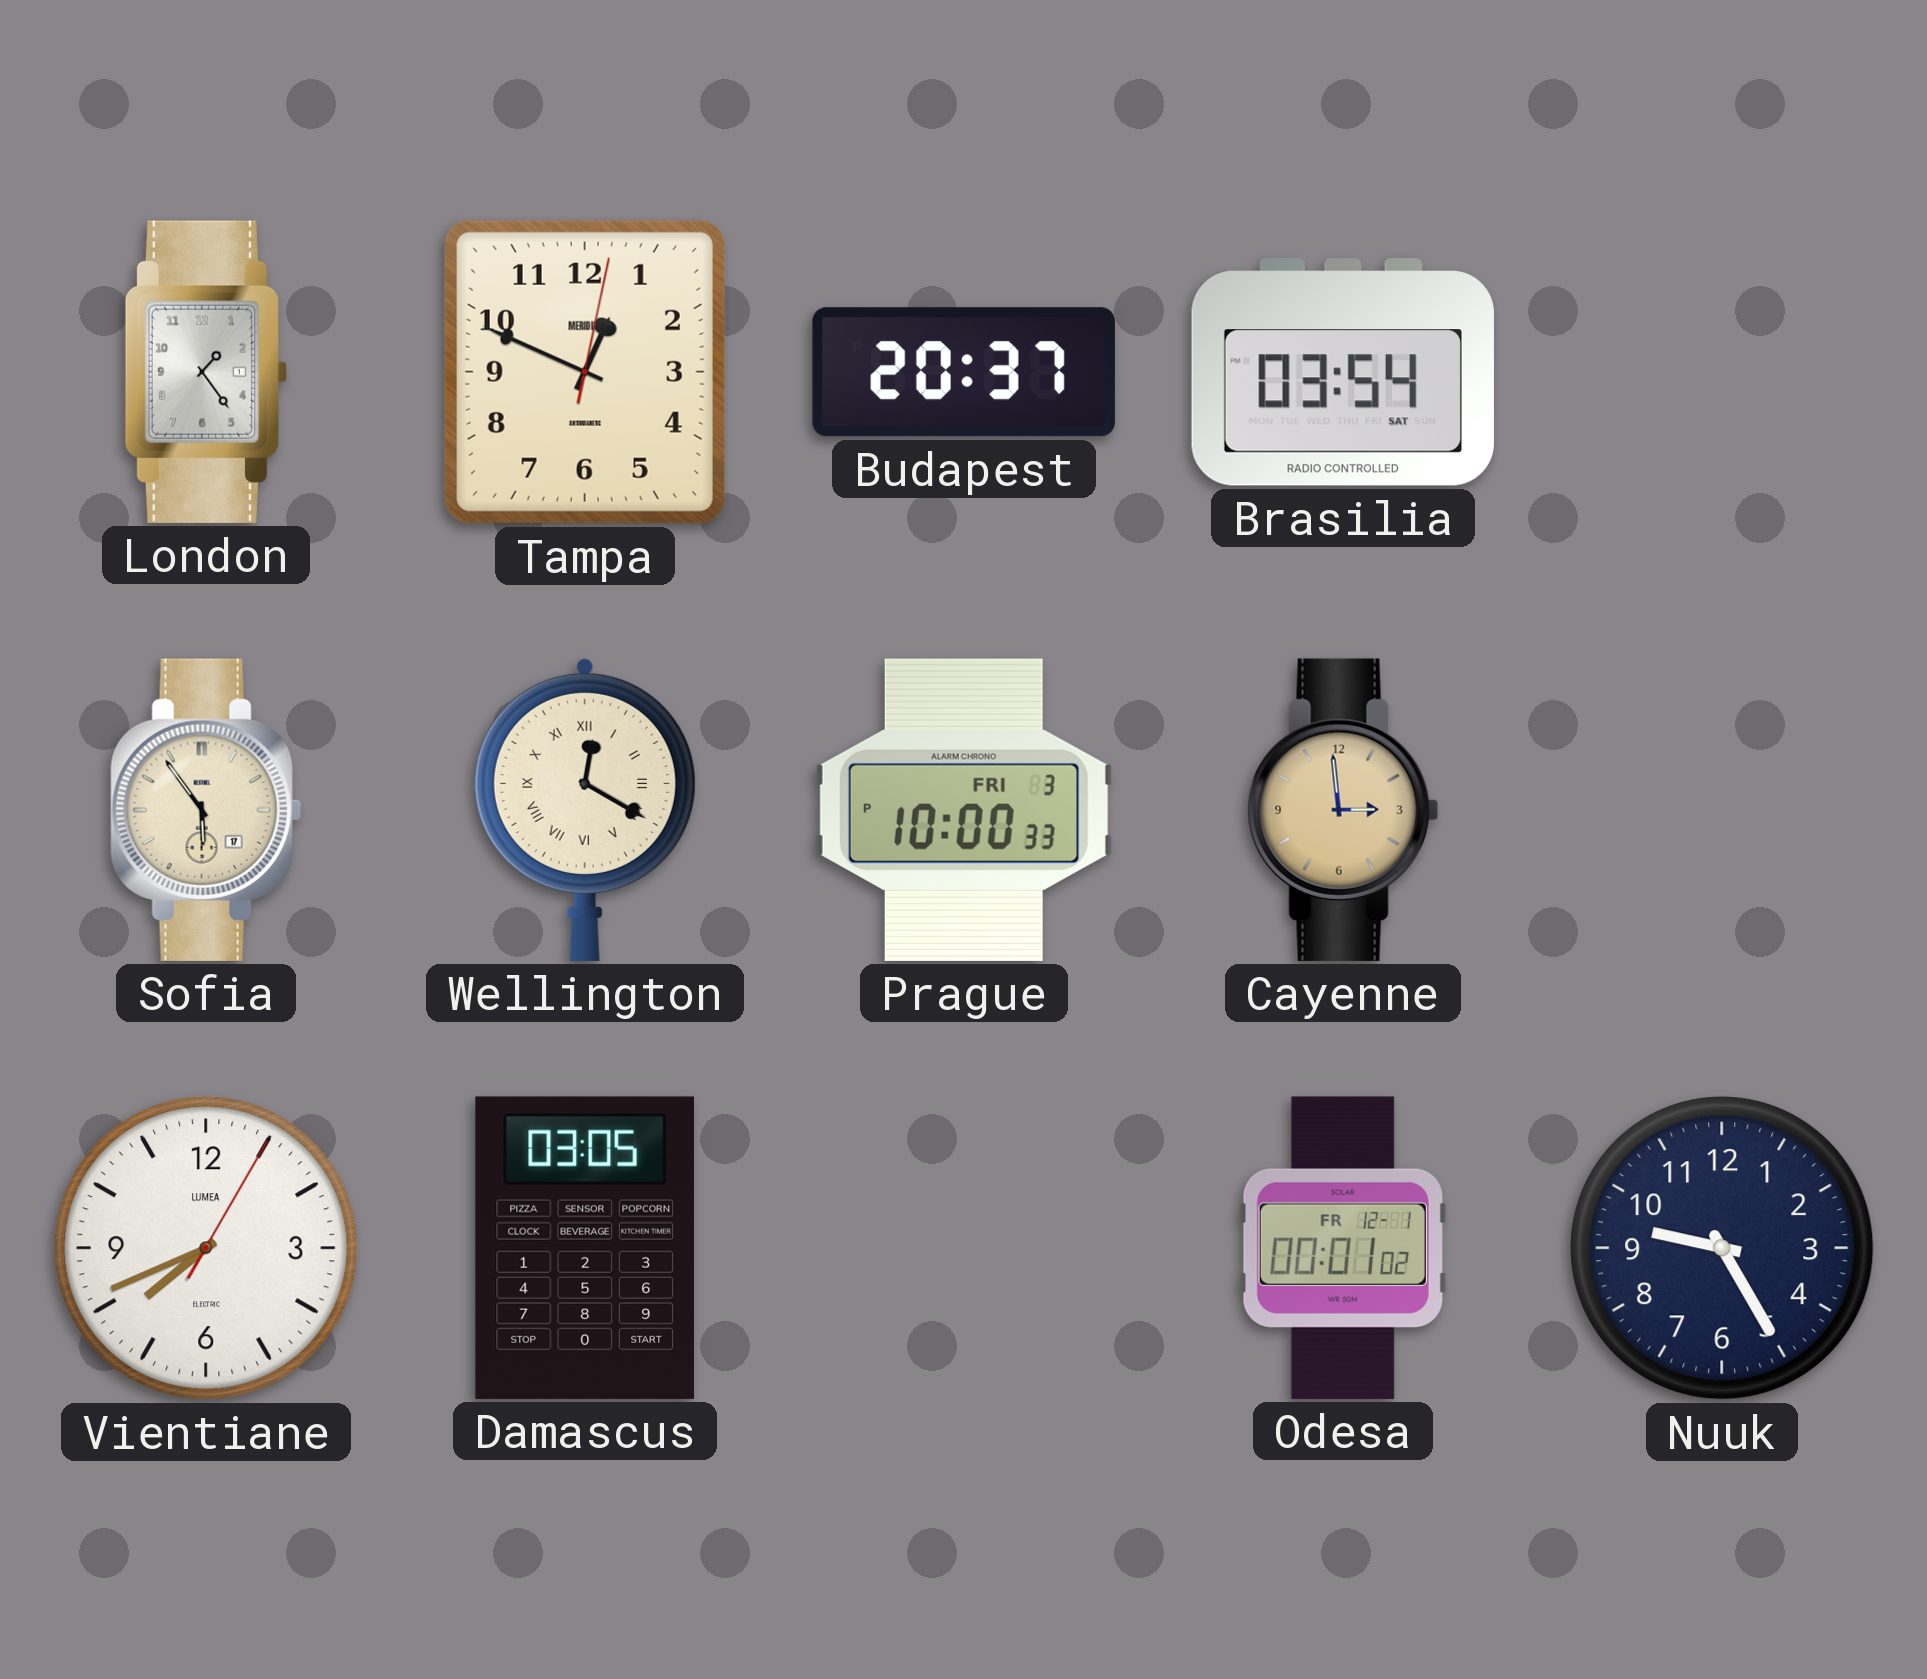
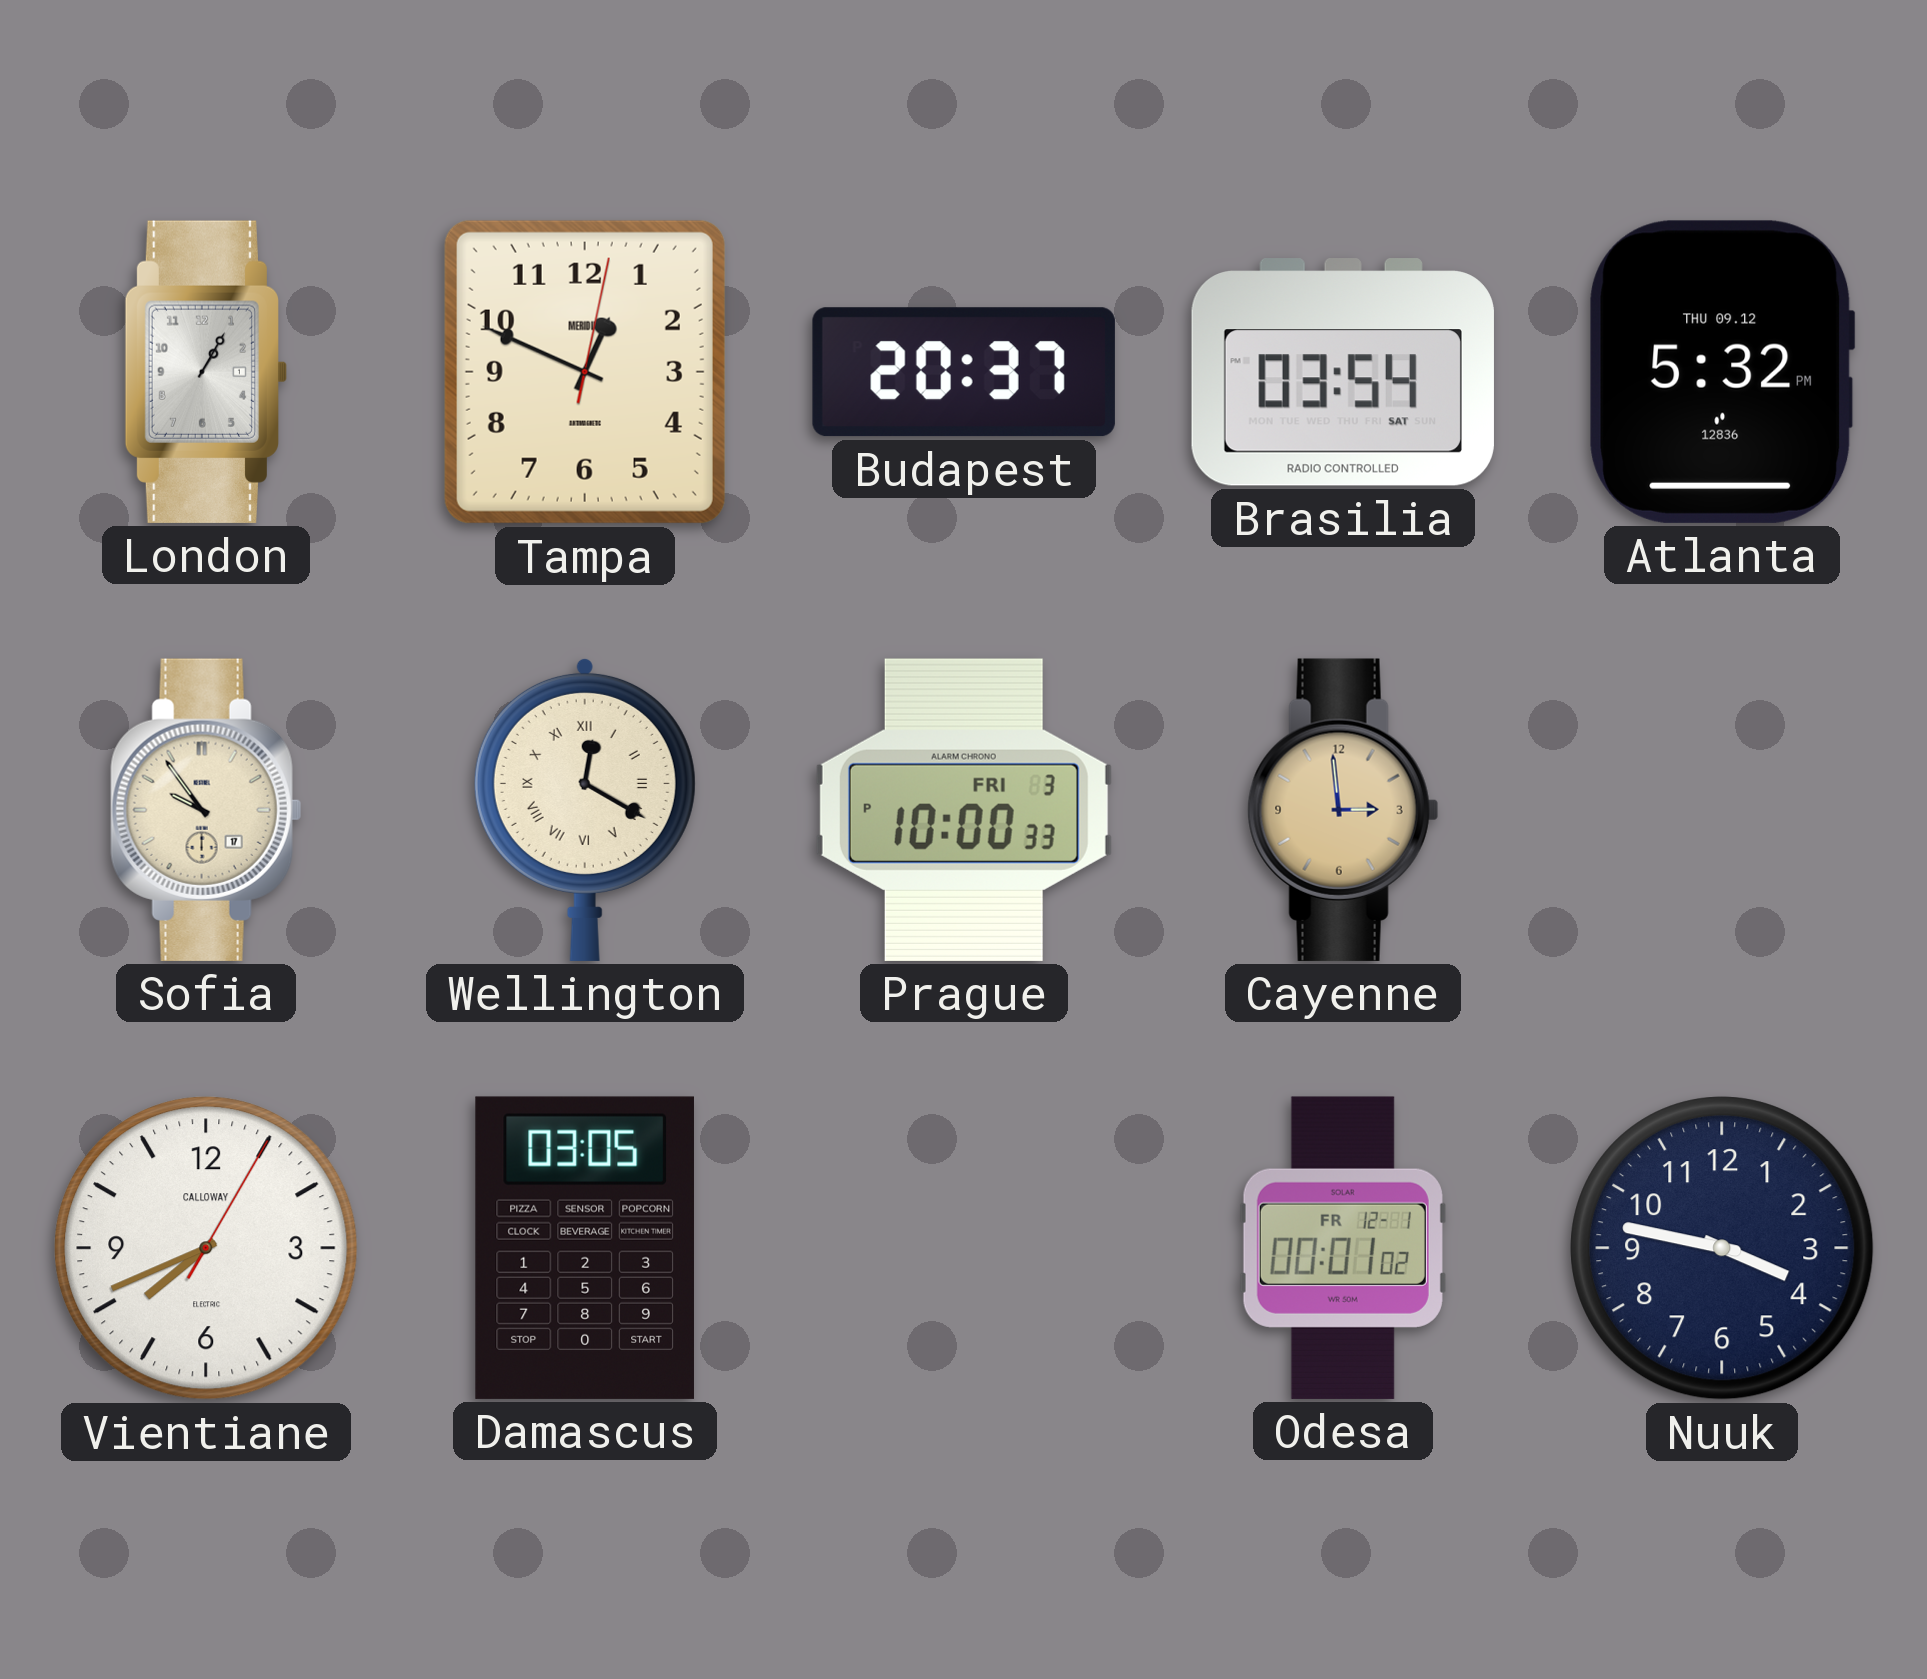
London: 1:24 -> 1:05
Atlanta: none -> 5:32
Sofia: 5:54 -> 9:54
Vientiane brand: LUMEA -> CALLOWAY
Nuuk: 9:25 -> 3:47
